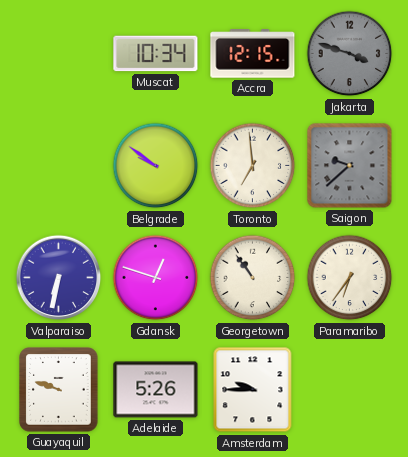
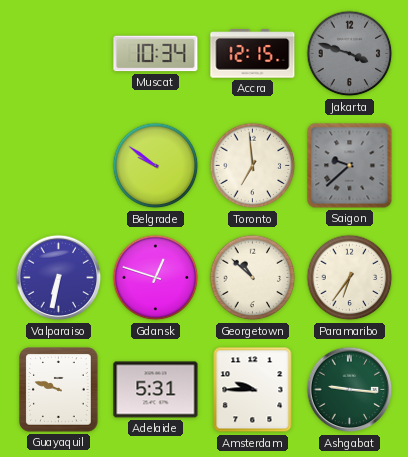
Georgetown: 10:54 -> 10:52
Adelaide: 5:26 -> 5:31
Ashgabat: none -> 9:16
